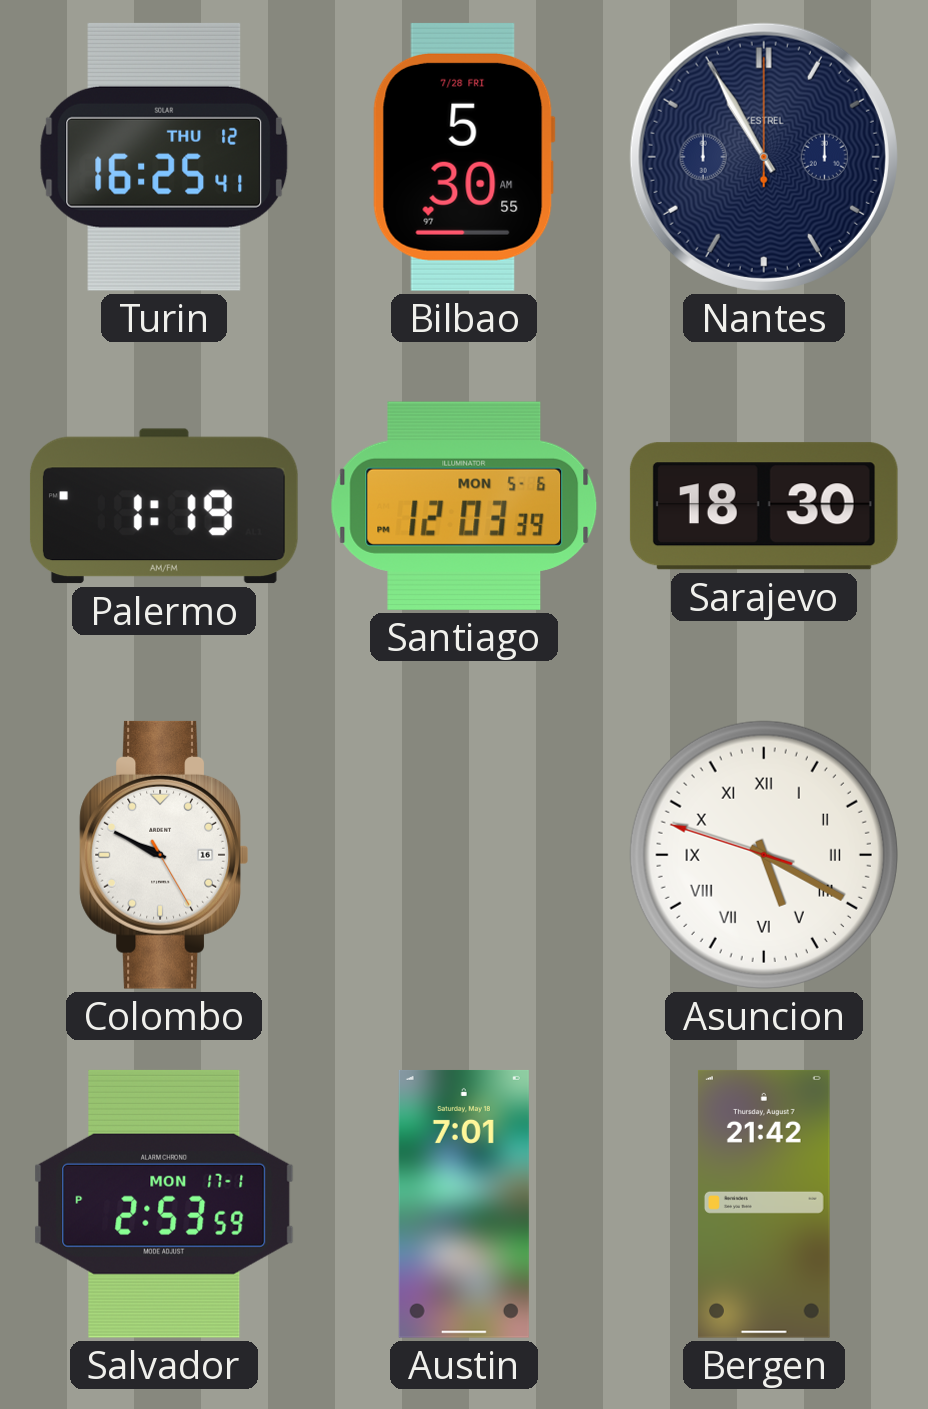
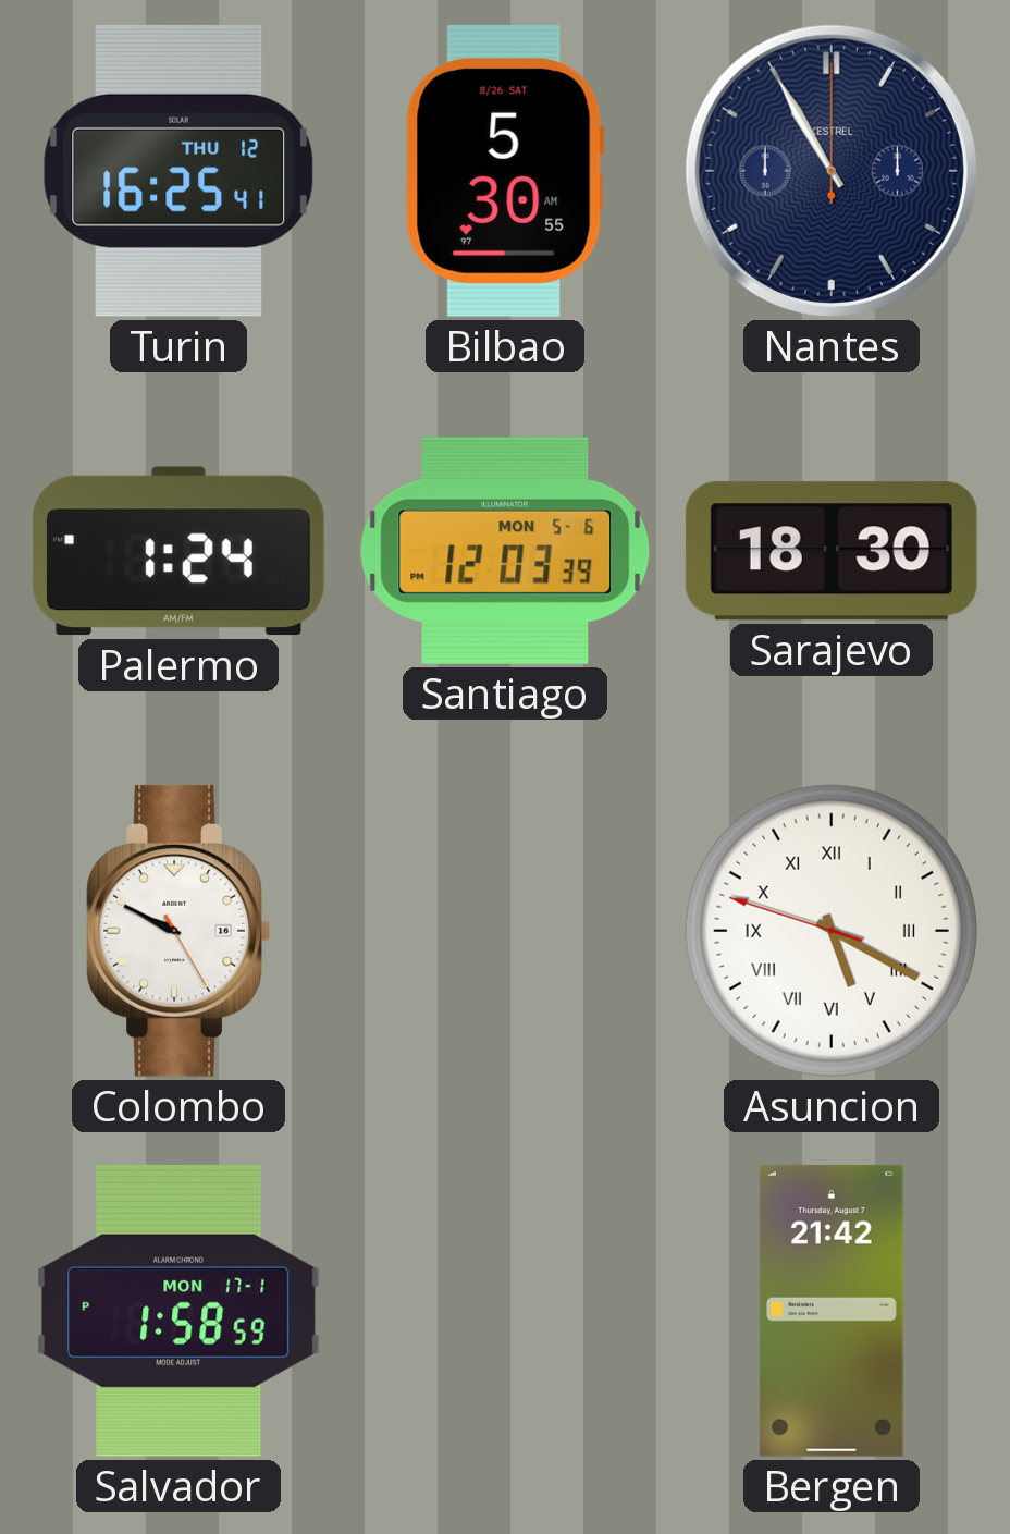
Bilbao date: 7/28 FRI -> 8/26 SAT
Palermo: 1:19 -> 1:24
Salvador: 2:53 -> 1:58
Austin: 7:01 -> none
